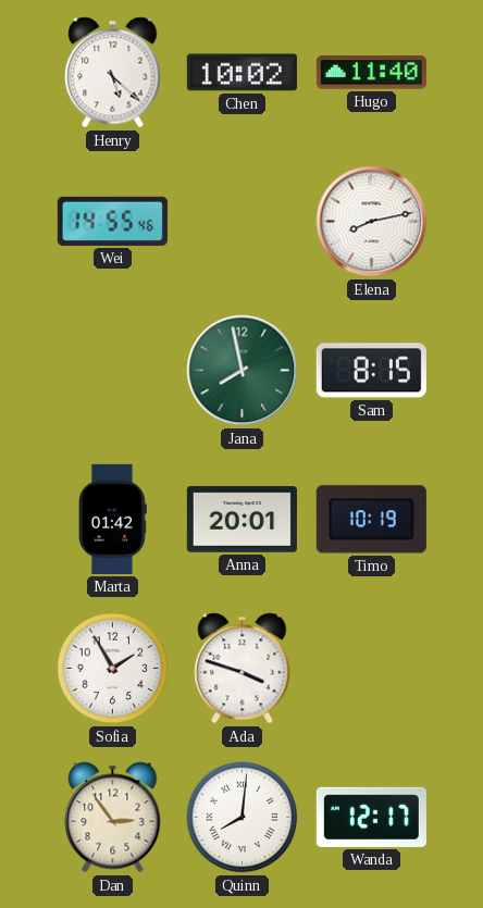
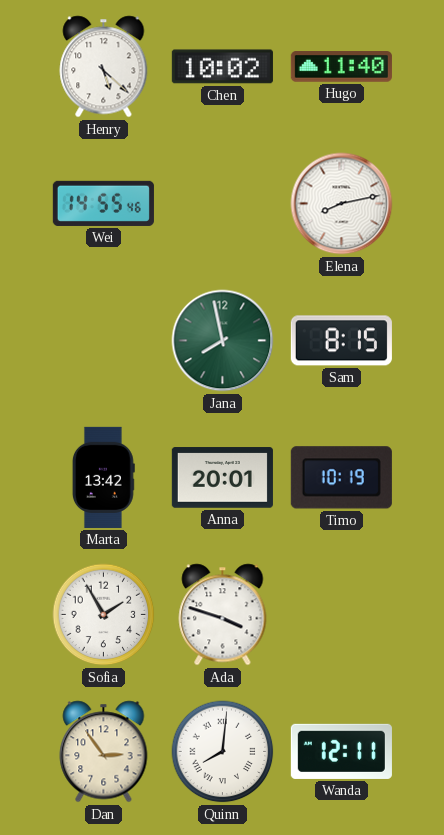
Marta: 01:42 -> 13:42
Wanda: 12:17 -> 12:11
